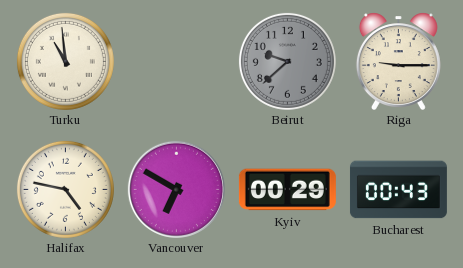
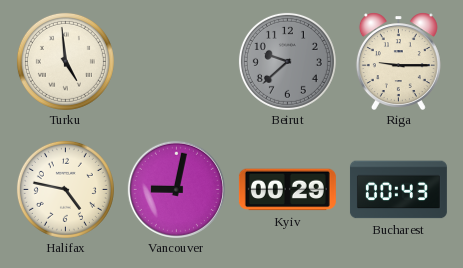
Turku: 10:59 -> 4:59
Vancouver: 6:50 -> 9:02
